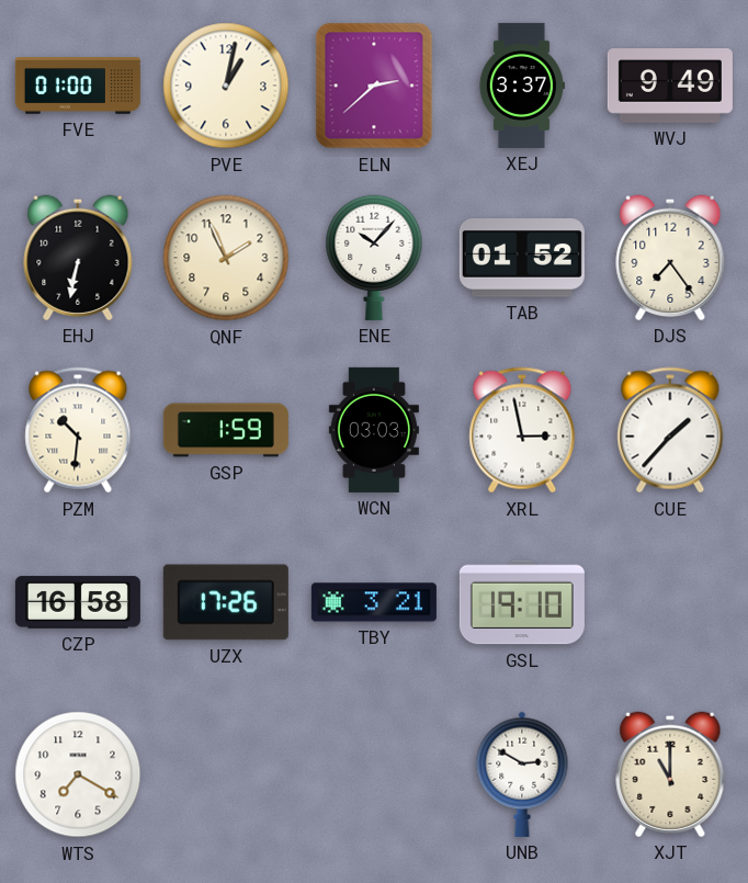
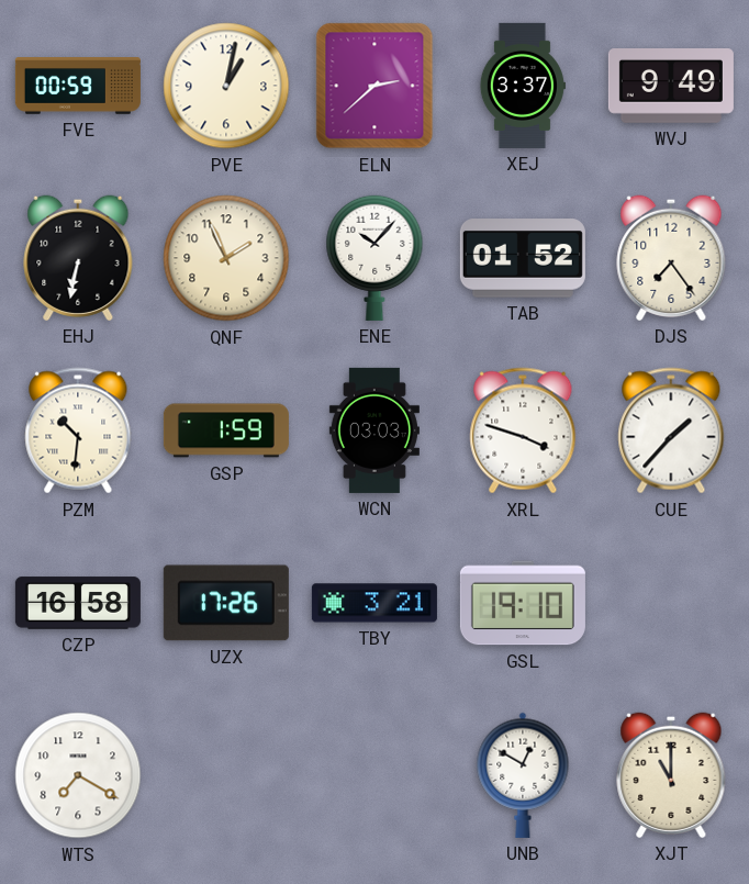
FVE: 01:00 -> 00:59
XRL: 2:58 -> 3:48
UNB: 2:50 -> 12:50
